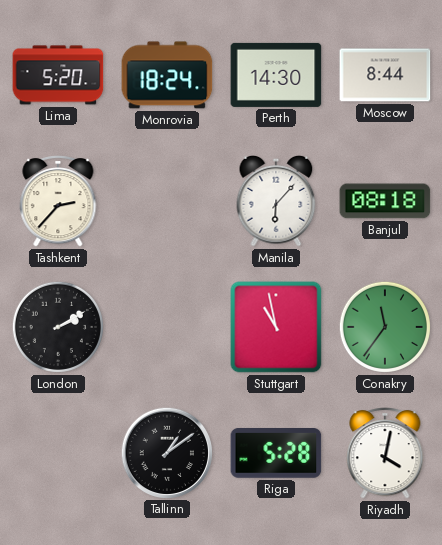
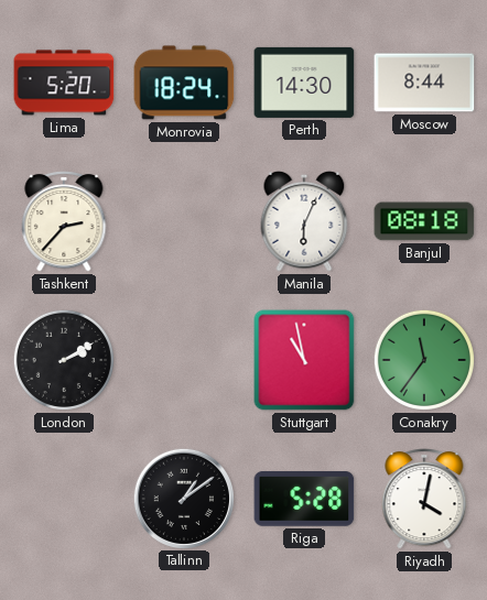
Manila: 6:07 -> 6:04
